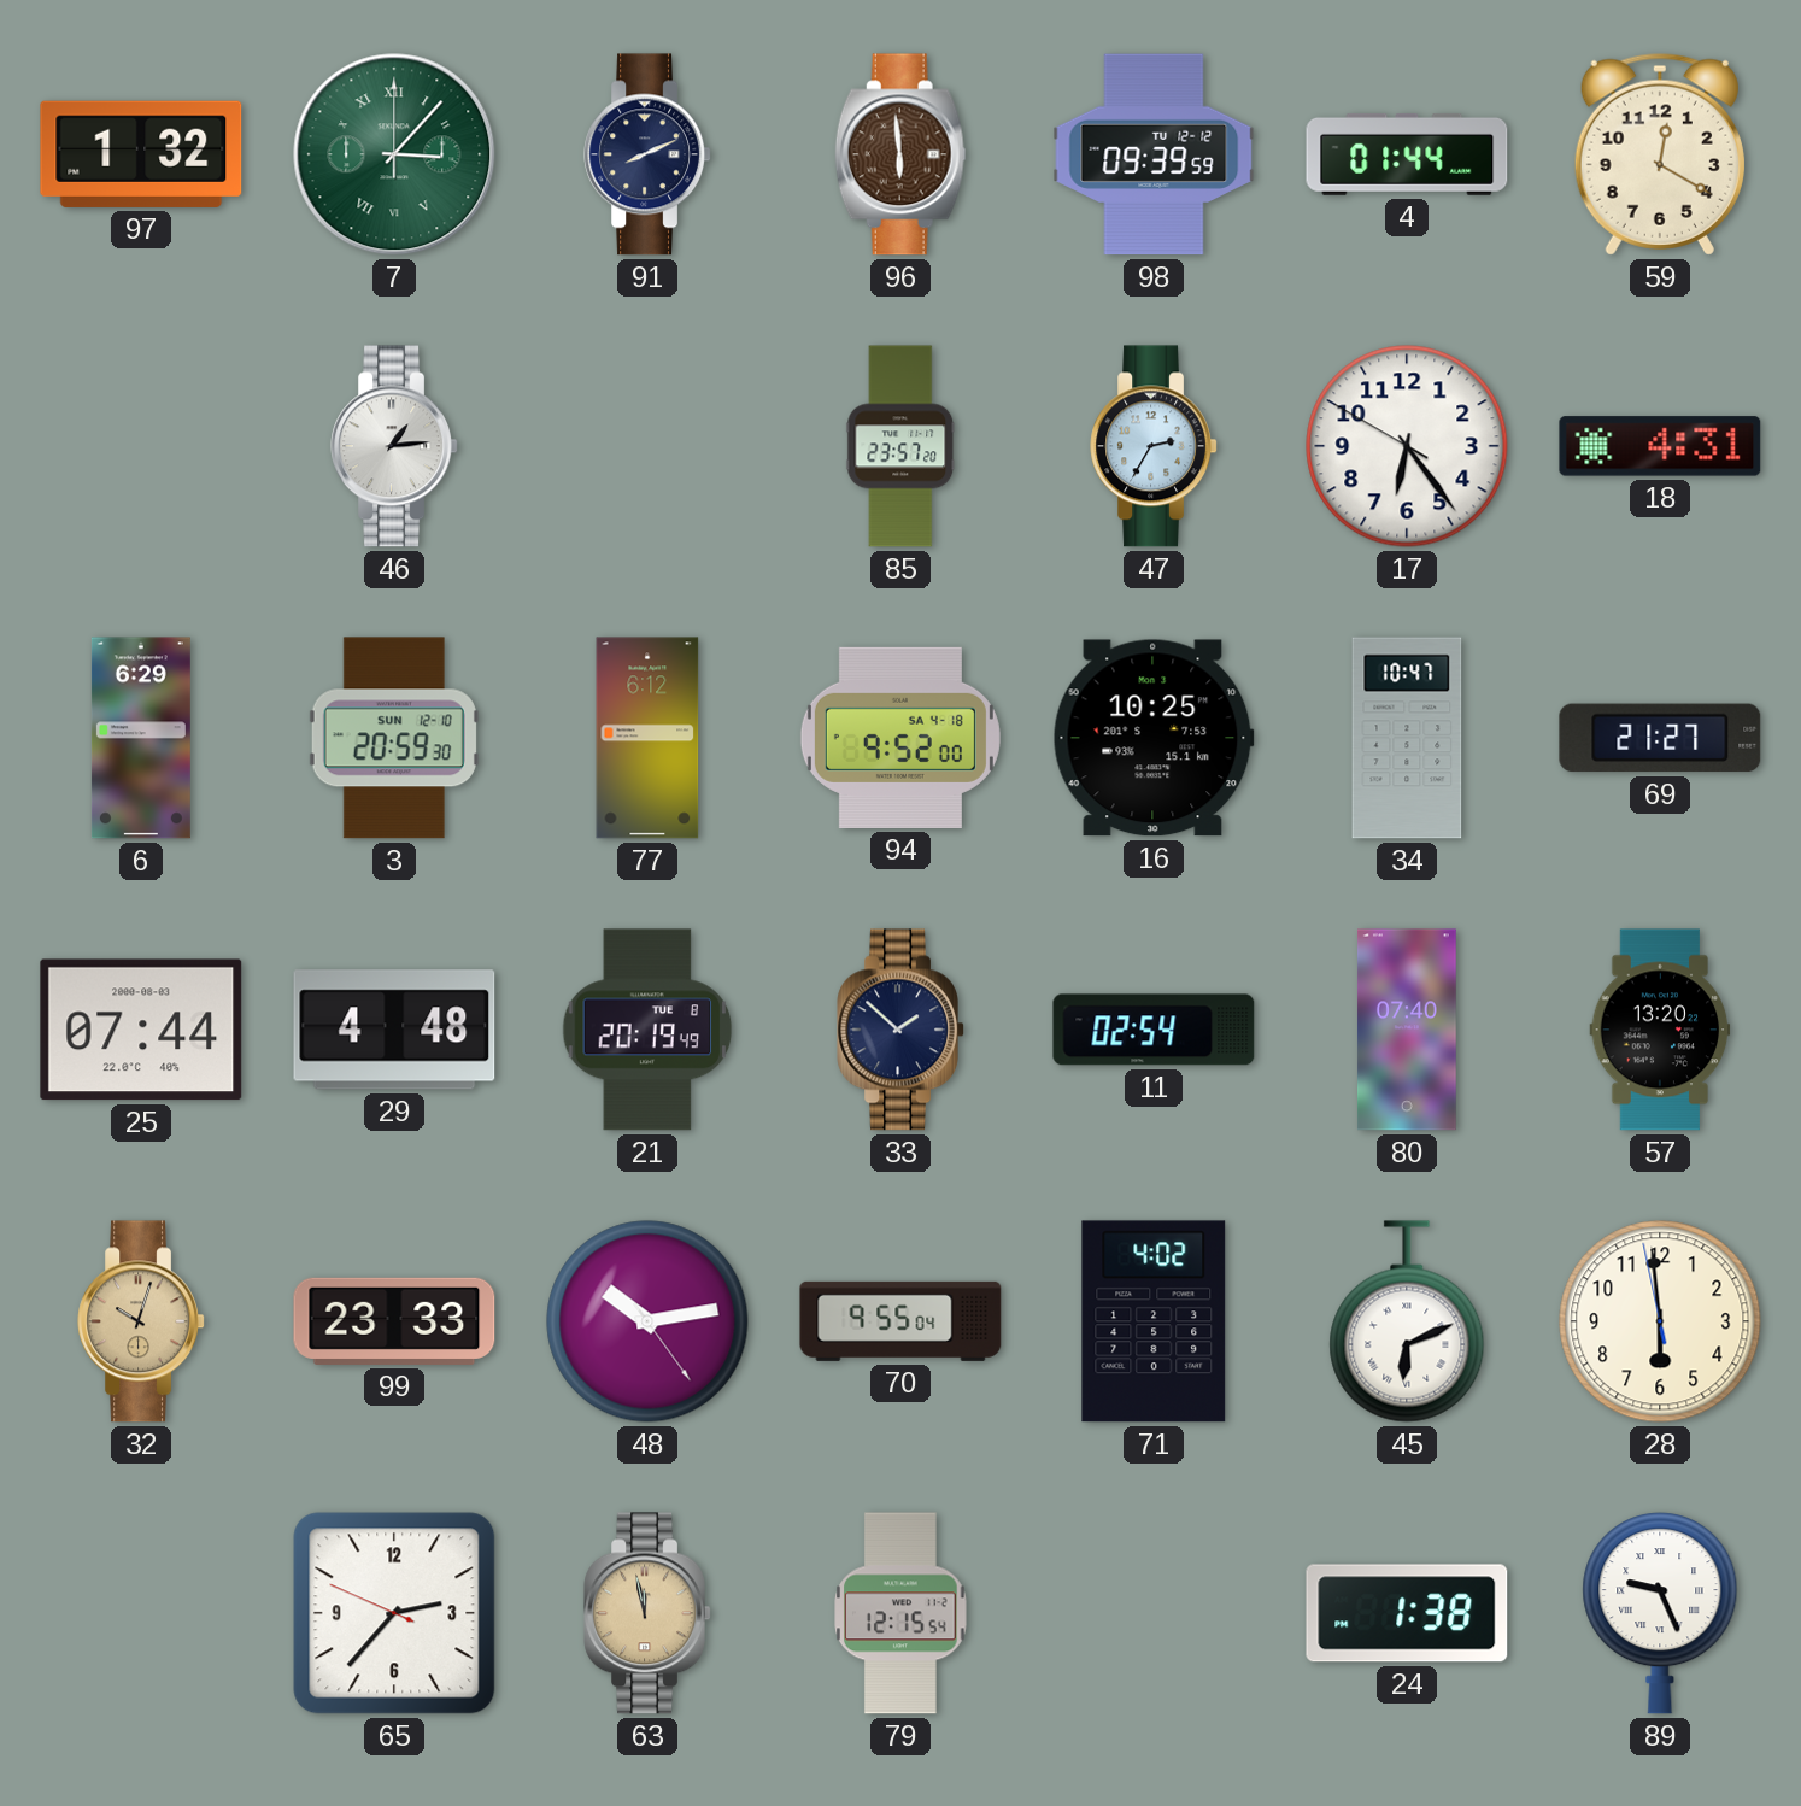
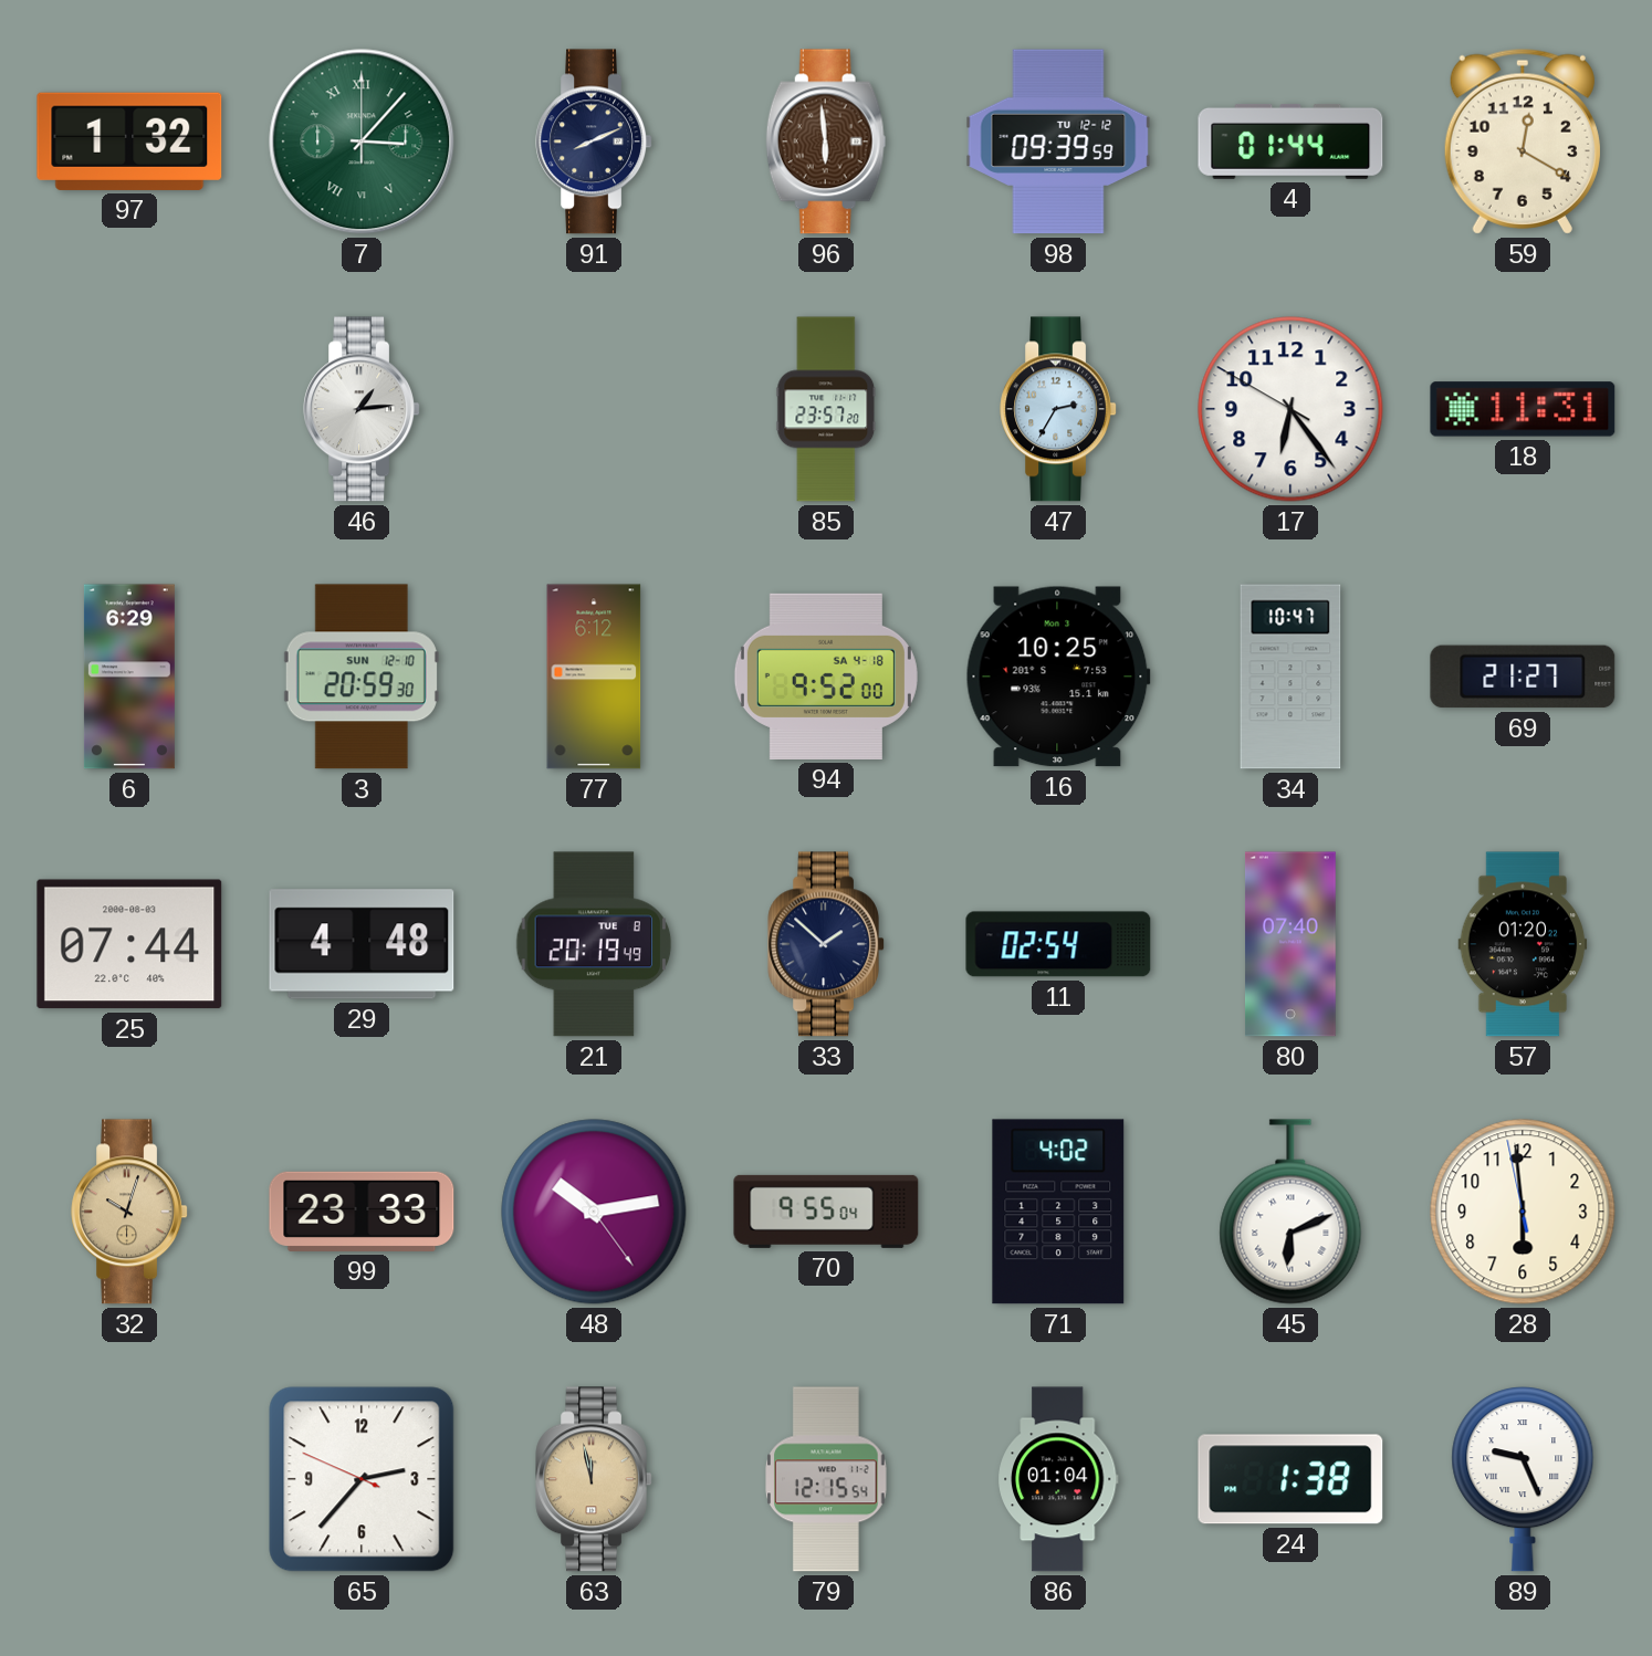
18: 4:31 -> 11:31
57: 13:20 -> 01:20
86: none -> 01:04
